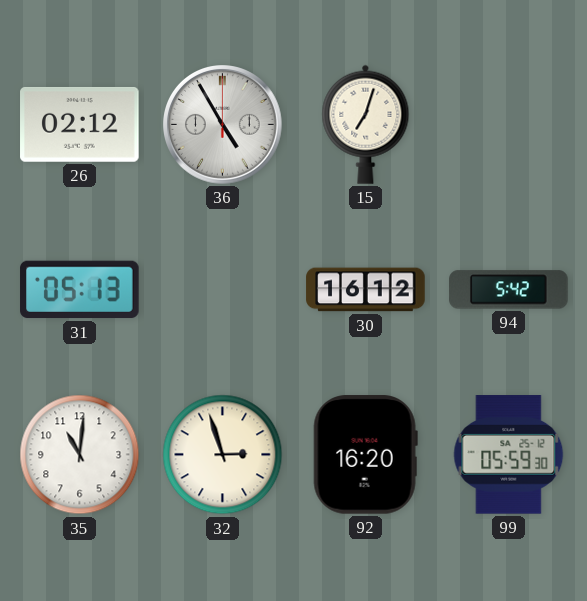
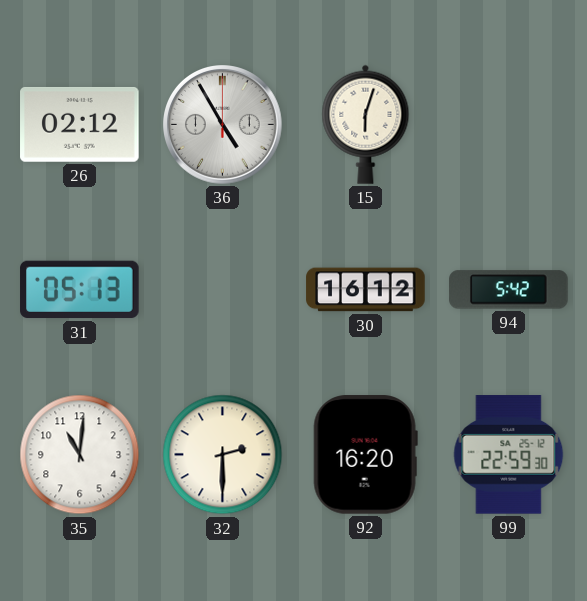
15: 7:03 -> 6:03
32: 2:57 -> 2:30
99: 05:59 -> 22:59
